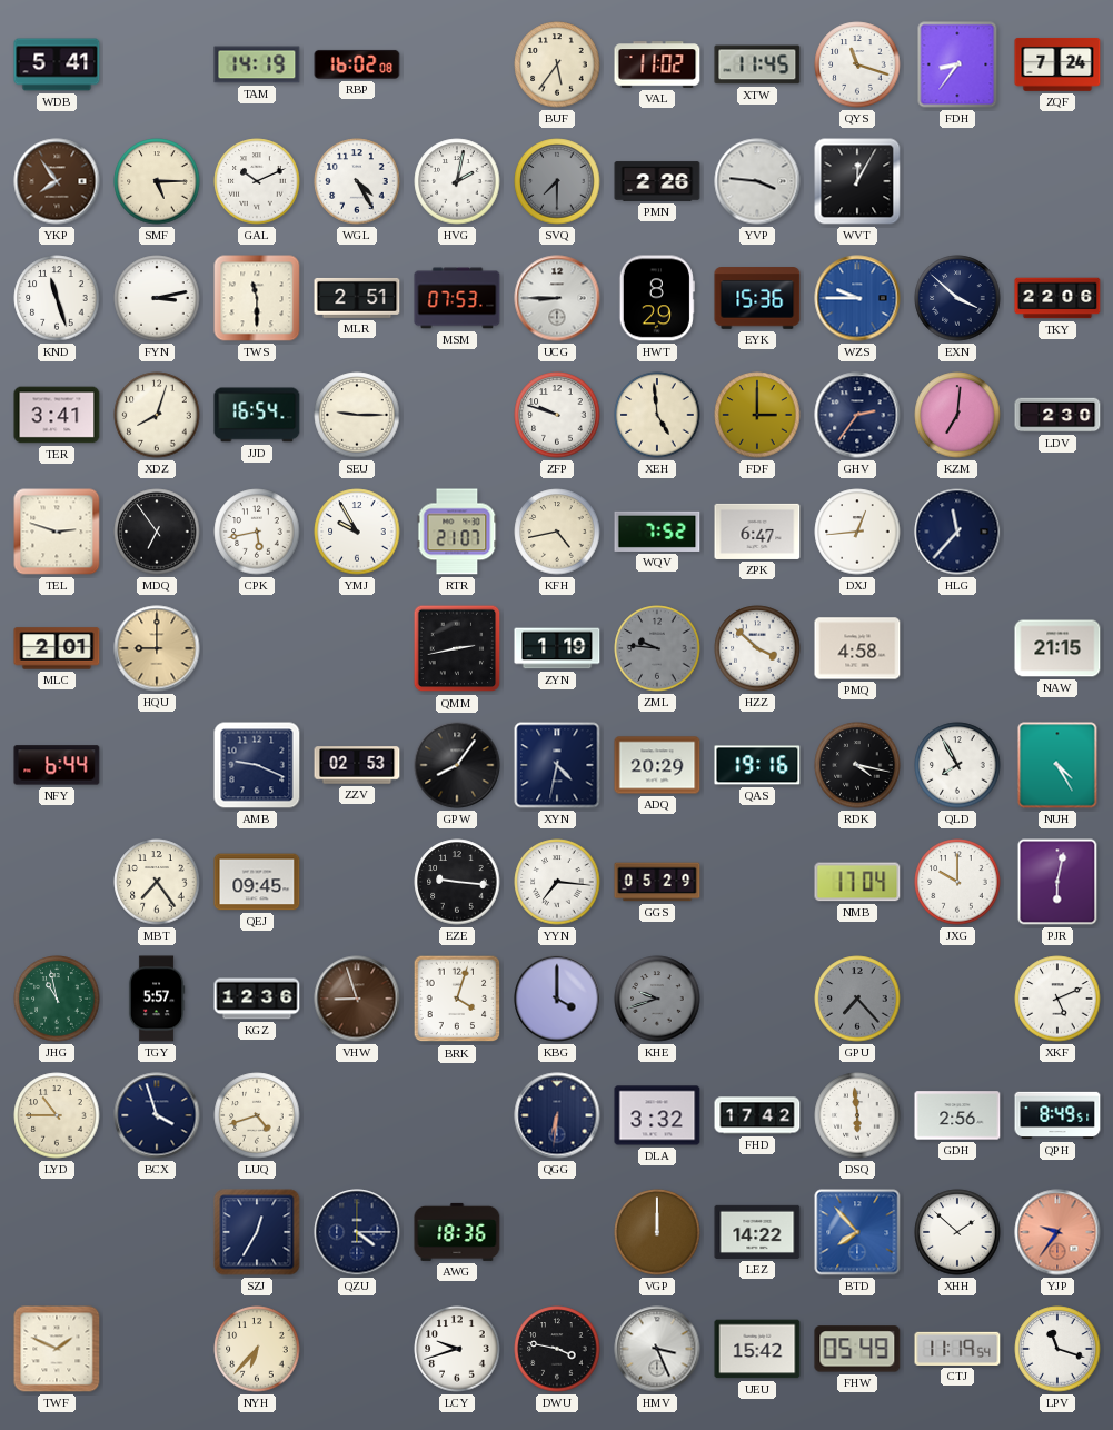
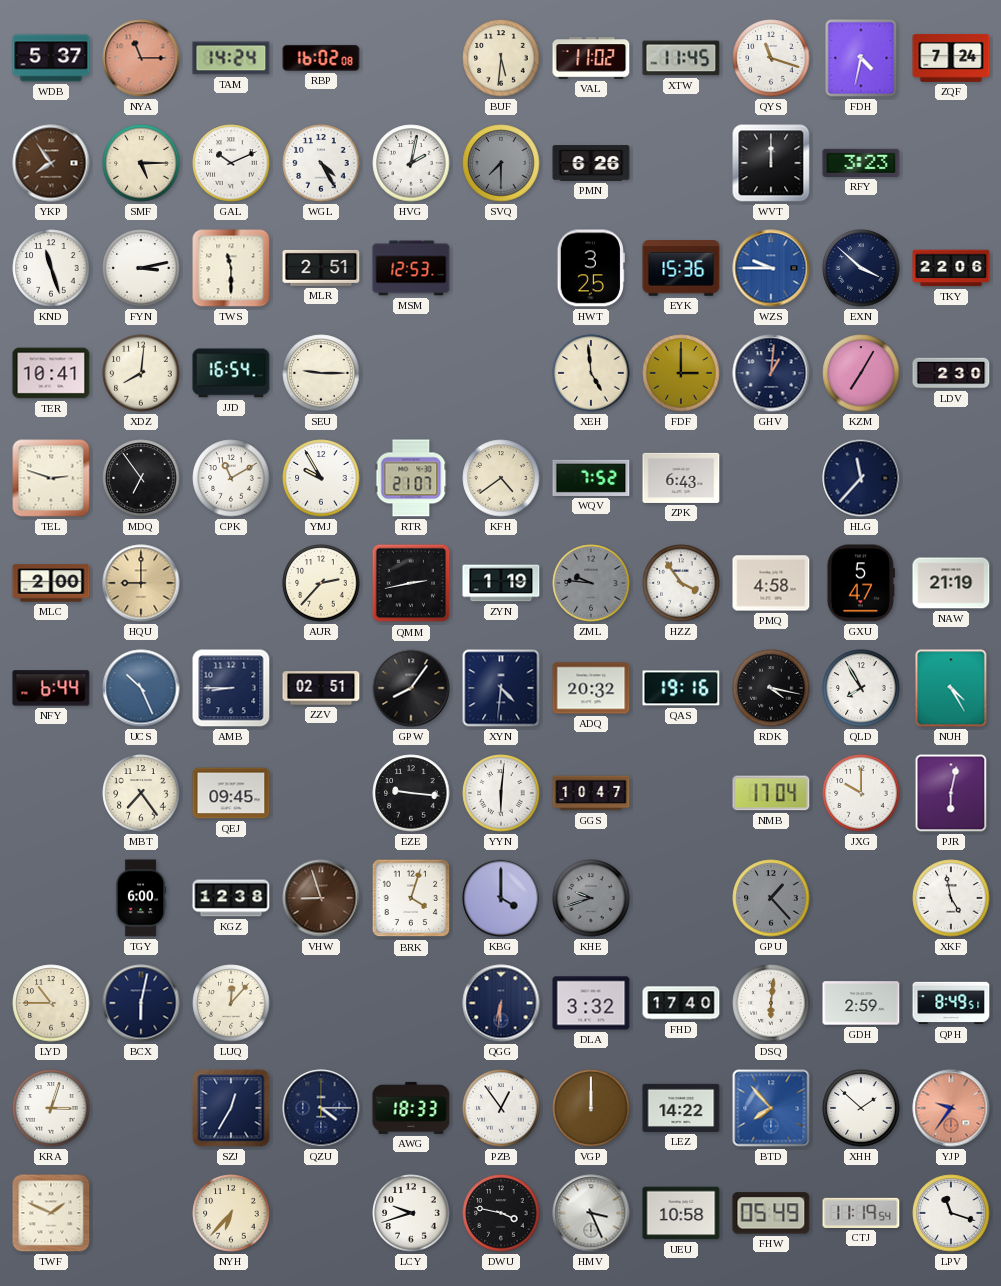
WDB: 5:41 -> 5:37
NYA: none -> 11:15
TAM: 14:19 -> 14:24
BUF: 5:36 -> 5:31
FDH: 8:36 -> 4:32
PMN: 2:26 -> 6:26
YVP: 3:46 -> none
WVT: 12:05 -> 12:00
RFY: none -> 3:23
MSM: 07:53 -> 12:53
UCG: 8:45 -> none
HWT: 8:29 -> 3:25
TER: 3:41 -> 10:41
XDZ: 8:03 -> 8:01
ZFP: 9:48 -> none
GHV: 2:36 -> 1:01
KZM: 7:01 -> 7:05
CPK: 5:43 -> 11:10
KFH: 4:43 -> 4:39
ZPK: 6:47 -> 6:43
DXJ: 12:44 -> none
MLC: 2:01 -> 2:00
AUR: none -> 2:37
HZZ: 3:52 -> 3:54
GXU: none -> 5:47
NAW: 21:15 -> 21:19
UCS: none -> 10:26
AMB: 9:19 -> 8:45
ZZV: 02:53 -> 02:51
XYN: 4:32 -> 4:31
ADQ: 20:29 -> 20:32
YYN: 7:16 -> 6:01
GGS: 05:29 -> 10:47
JHG: 10:58 -> none
TGY: 5:57 -> 6:00
KGZ: 12:36 -> 12:38
GPU: 7:23 -> 1:23
XKF: 5:11 -> 4:58
BCX: 3:57 -> 6:02
LUQ: 4:42 -> 12:07
FHD: 17:42 -> 17:40
DSQ: 5:59 -> 6:01
GDH: 2:56 -> 2:59
KRA: none -> 3:03
AWG: 18:36 -> 18:33
PZB: none -> 12:54
UEU: 15:42 -> 10:58
